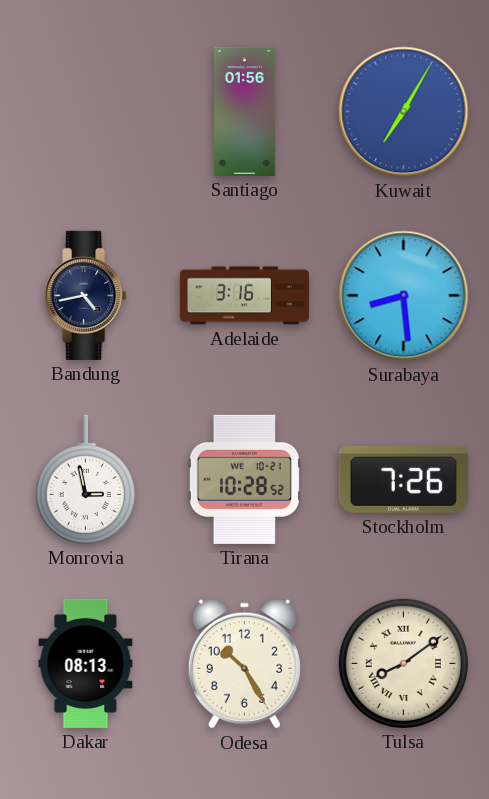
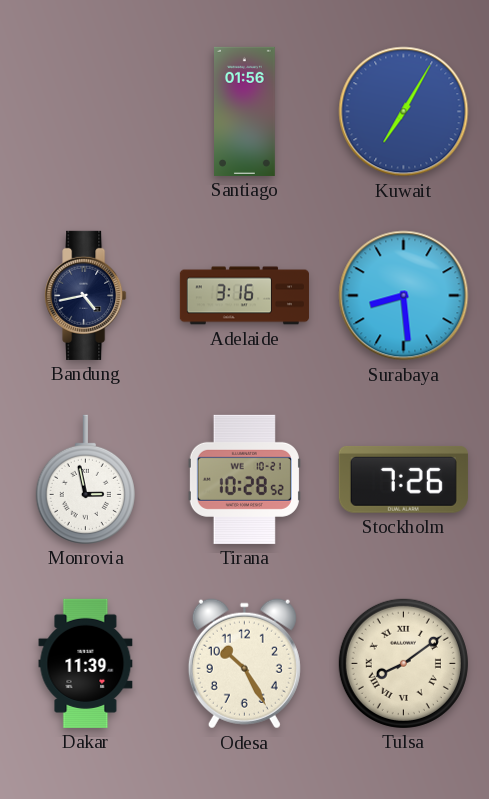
Dakar: 08:13 -> 11:39
